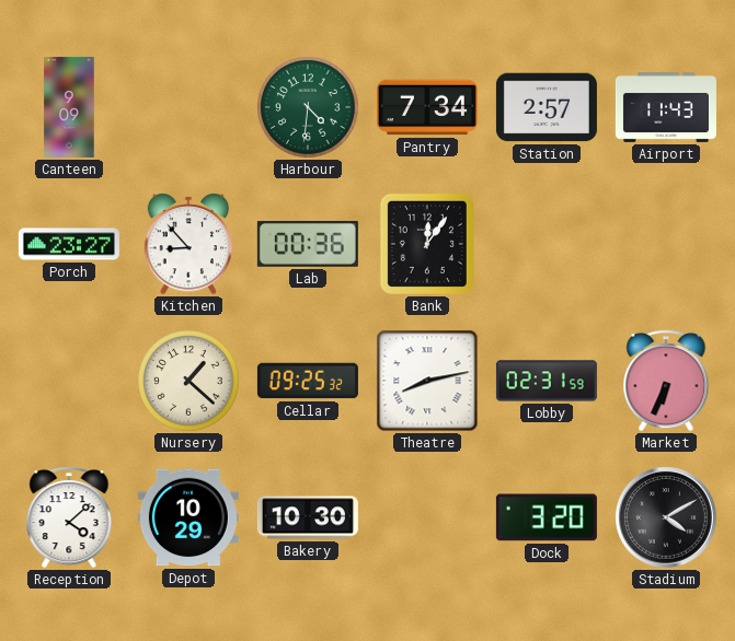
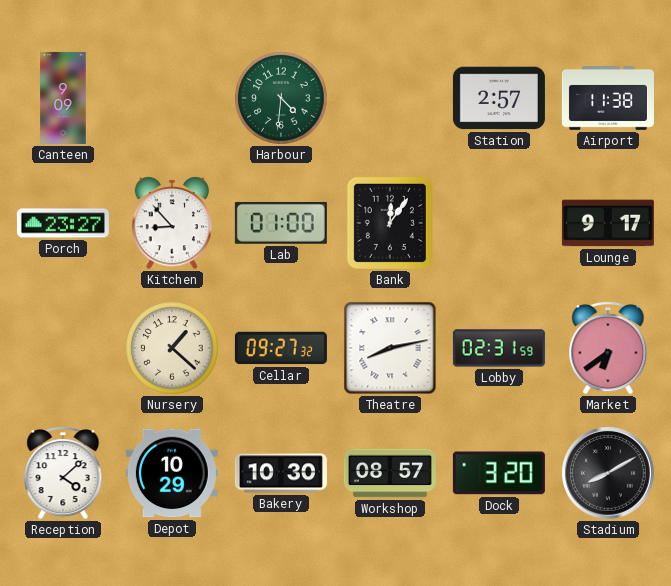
Pantry: 7:34 -> none
Airport: 11:43 -> 11:38
Lab: 00:36 -> 01:00
Lounge: none -> 9:17
Cellar: 09:25 -> 09:27
Market: 6:34 -> 6:39
Workshop: none -> 08:57
Stadium: 4:10 -> 8:10
